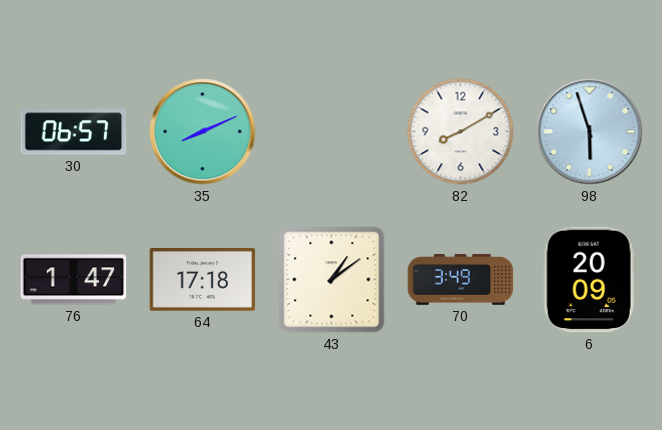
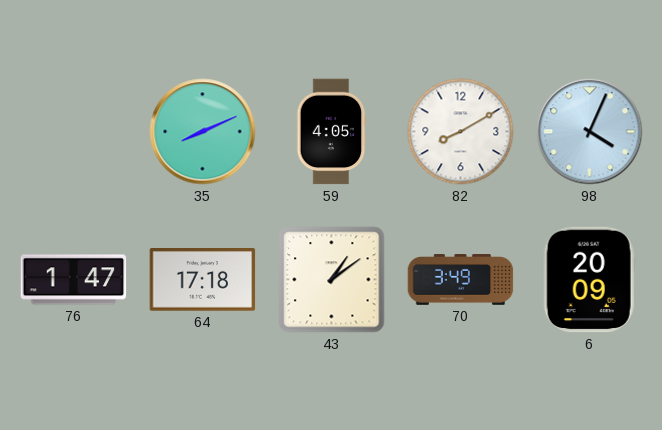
30: 06:57 -> none
59: none -> 4:05
98: 5:57 -> 4:04
